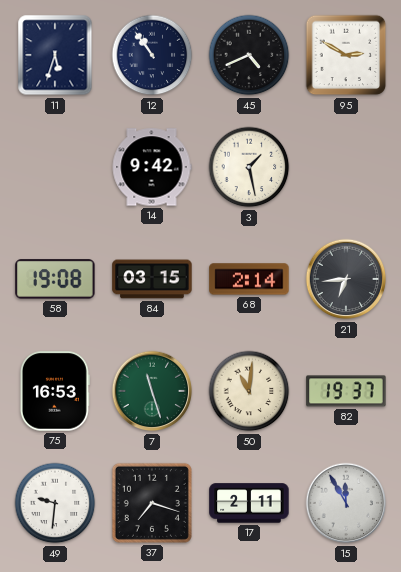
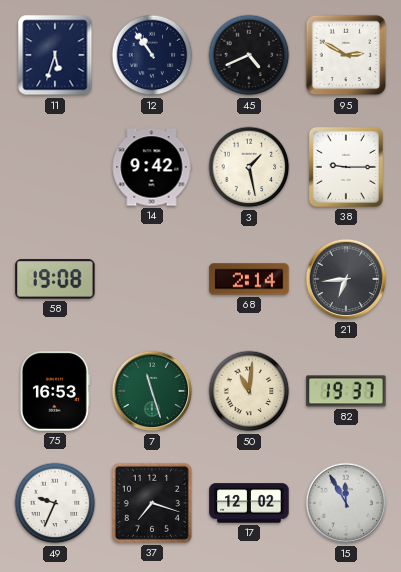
38: none -> 9:15
84: 03:15 -> none
49: 9:31 -> 9:34
17: 2:11 -> 12:02
